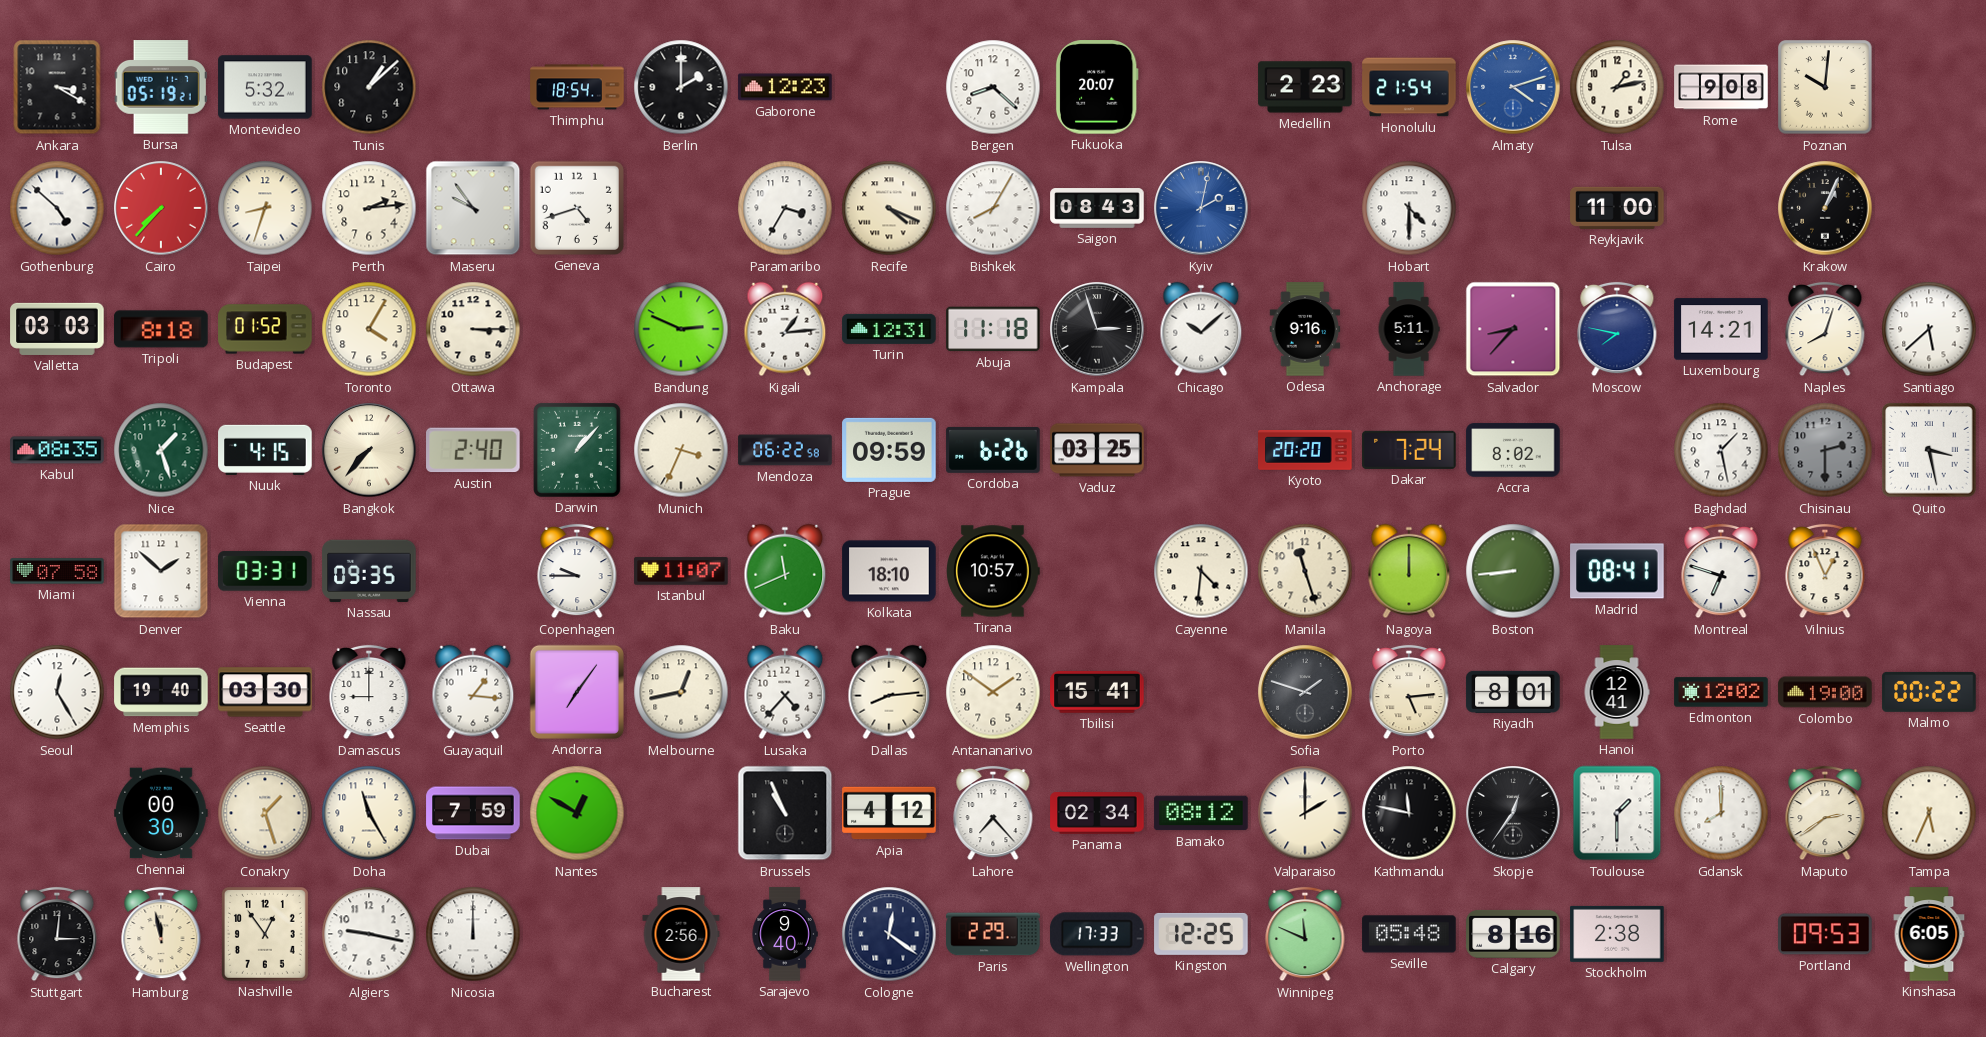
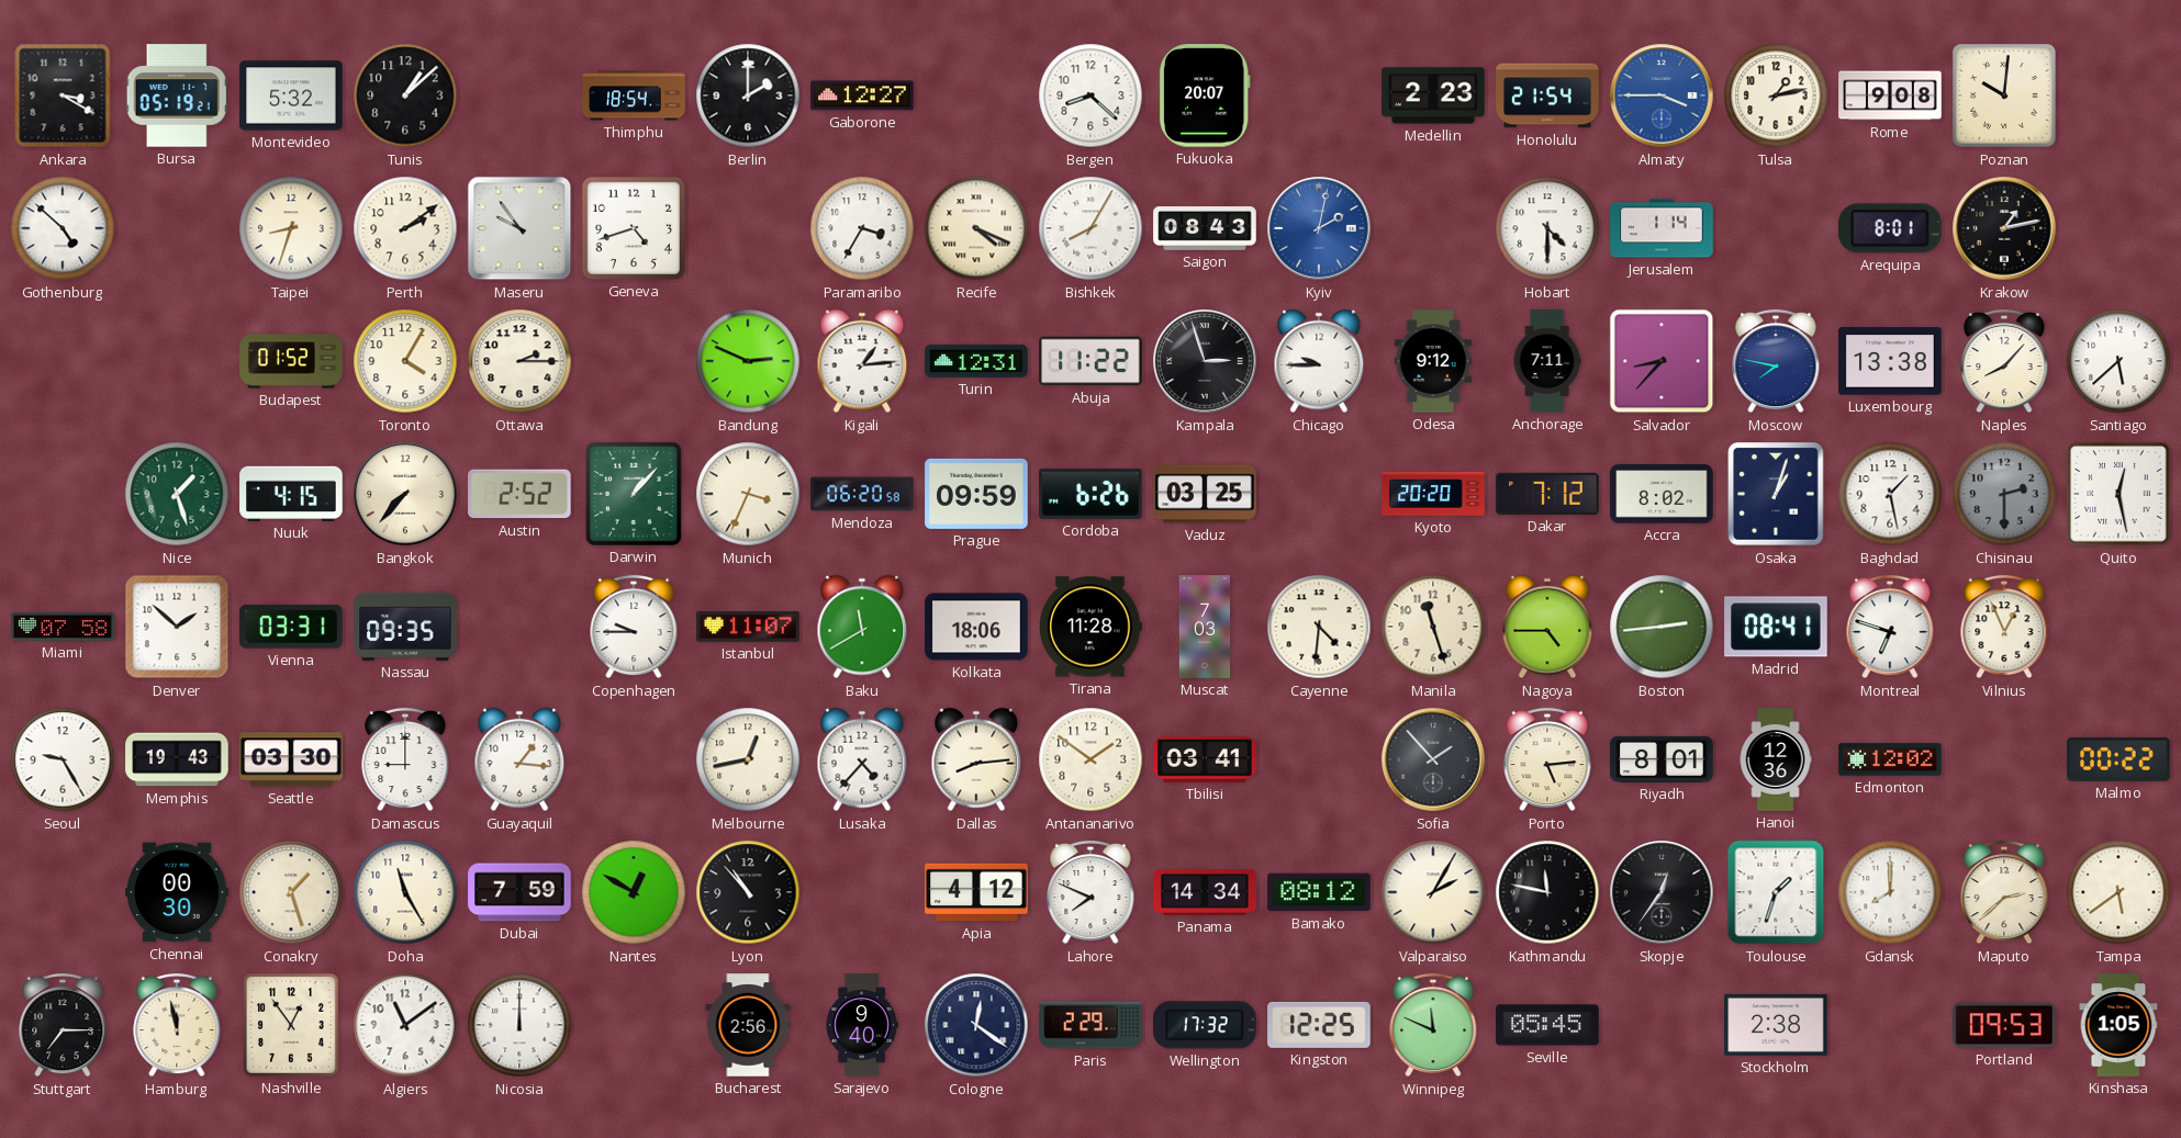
Gaborone: 12:23 -> 12:27
Almaty: 4:12 -> 3:45
Cairo: 7:37 -> none
Perth: 2:14 -> 2:09
Jerusalem: none -> 1:14
Reykjavik: 11:00 -> none
Arequipa: none -> 8:01
Krakow: 1:04 -> 1:13
Valletta: 03:03 -> none
Tripoli: 8:18 -> none
Ottawa: 3:15 -> 2:15
Abuja: 11:18 -> 11:22
Chicago: 10:08 -> 9:45
Odesa: 9:16 -> 9:12
Anchorage: 5:11 -> 7:11
Luxembourg: 14:21 -> 13:38
Naples: 8:03 -> 8:07
Kabul: 08:35 -> none
Austin: 2:40 -> 2:52
Mendoza: 06:22 -> 06:20
Dakar: 7:24 -> 7:12
Osaka: none -> 1:03
Quito: 3:28 -> 12:28
Baku: 11:41 -> 11:40
Kolkata: 18:10 -> 18:06
Tirana: 10:57 -> 11:28
Muscat: none -> 7:03
Nagoya: 12:00 -> 4:45
Boston: 8:44 -> 2:44
Seoul: 12:25 -> 9:25
Memphis: 19:40 -> 19:43
Andorra: 7:06 -> none
Tbilisi: 15:41 -> 03:41
Sofia: 1:48 -> 1:53
Hanoi: 12:41 -> 12:36
Colombo: 19:00 -> none
Lyon: none -> 10:53
Brussels: 10:56 -> none
Lahore: 7:23 -> 7:49
Panama: 02:34 -> 14:34
Valparaiso: 2:00 -> 2:05
Toulouse: 1:30 -> 1:33
Maputo: 2:39 -> 2:38
Tampa: 5:34 -> 5:39
Stuttgart: 3:01 -> 7:15
Algiers: 9:17 -> 11:09
Wellington: 17:33 -> 17:32
Seville: 05:48 -> 05:45
Calgary: 8:16 -> none
Kinshasa: 6:05 -> 1:05
